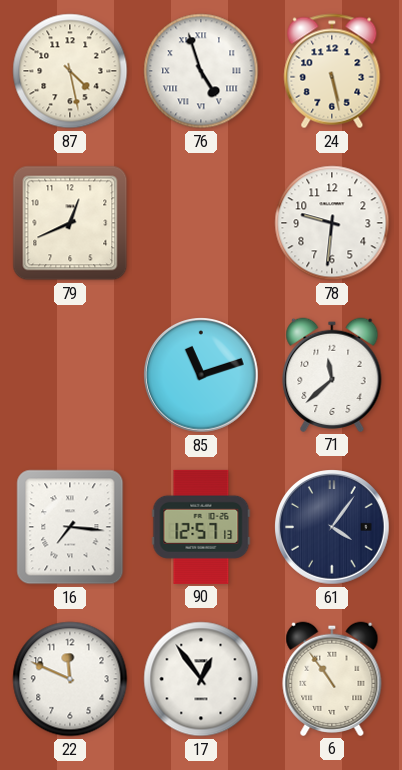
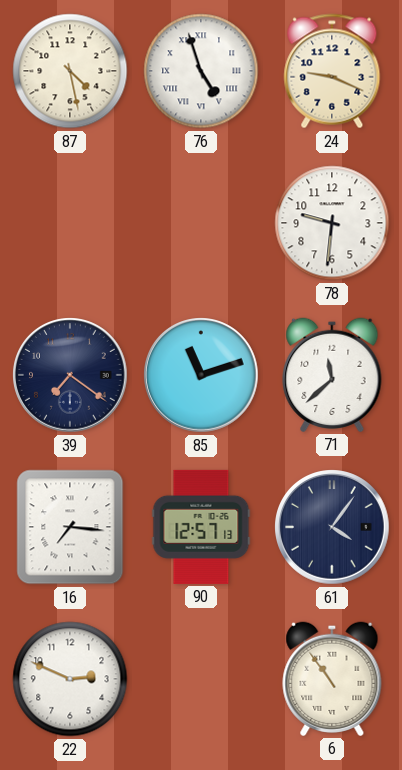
24: 5:28 -> 9:19
79: 12:41 -> none
39: none -> 7:21
22: 11:49 -> 2:49
17: 12:54 -> none
